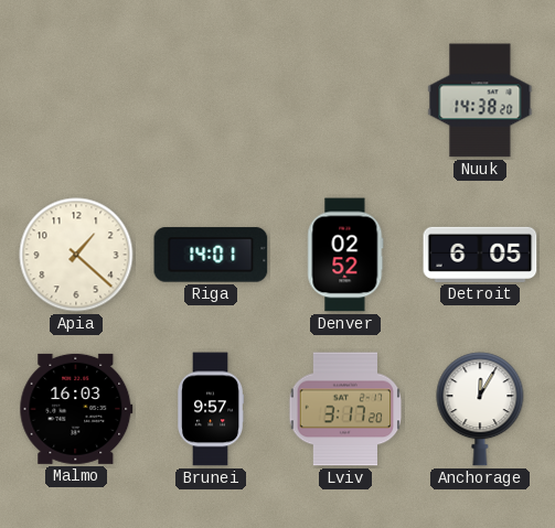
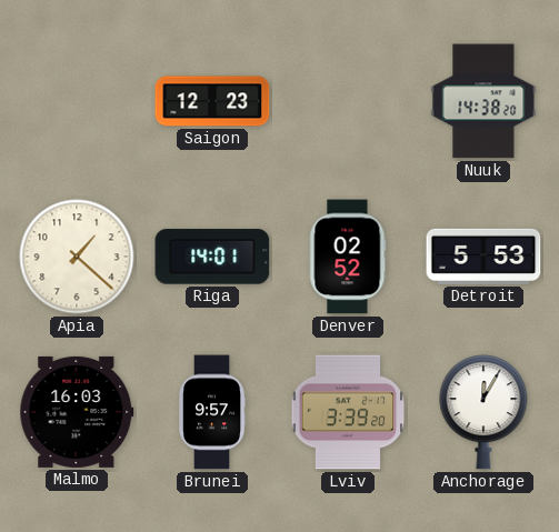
Saigon: none -> 12:23
Detroit: 6:05 -> 5:53
Lviv: 3:17 -> 3:39
